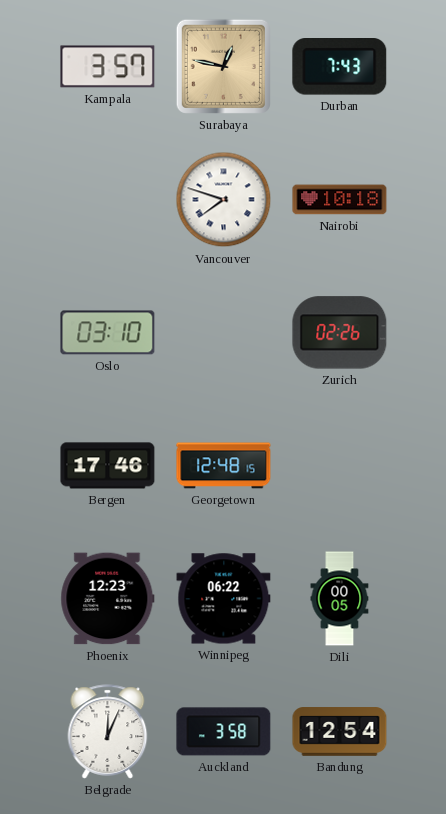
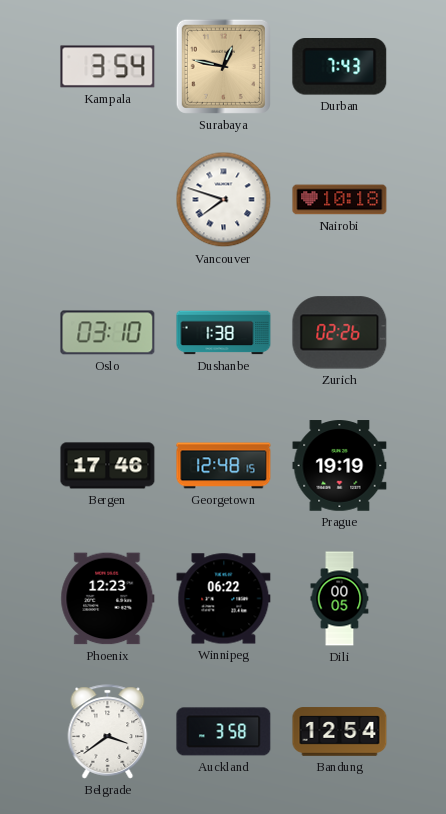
Kampala: 3:57 -> 3:54
Dushanbe: none -> 1:38
Prague: none -> 19:19
Belgrade: 12:04 -> 3:39
